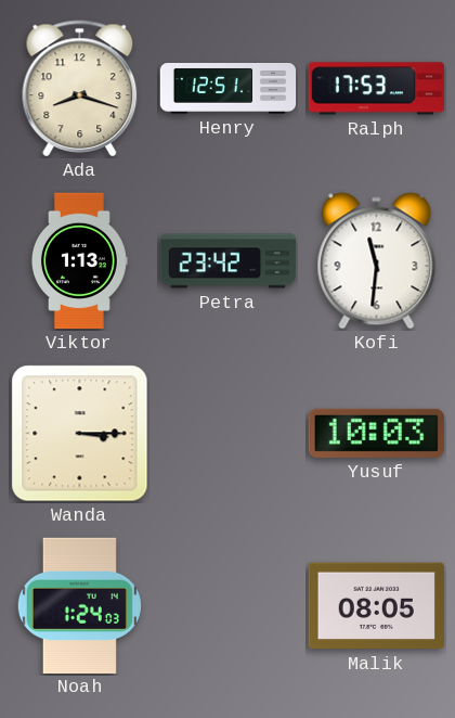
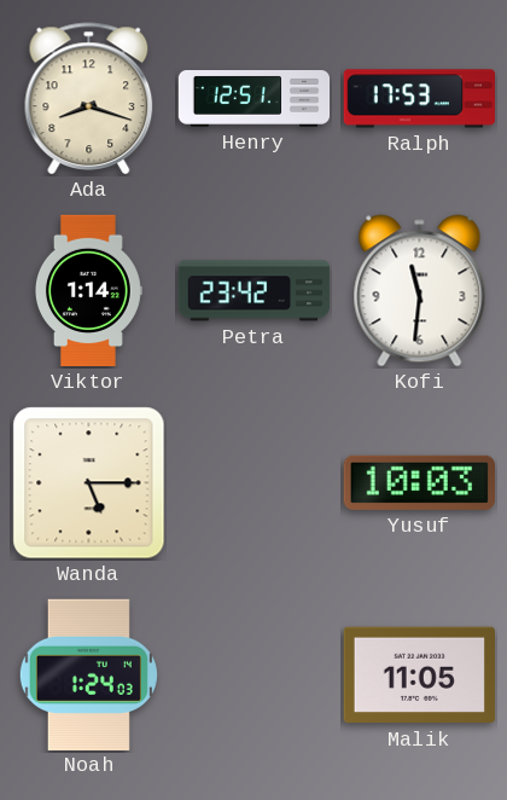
Viktor: 1:13 -> 1:14
Wanda: 3:15 -> 5:15
Malik: 08:05 -> 11:05
